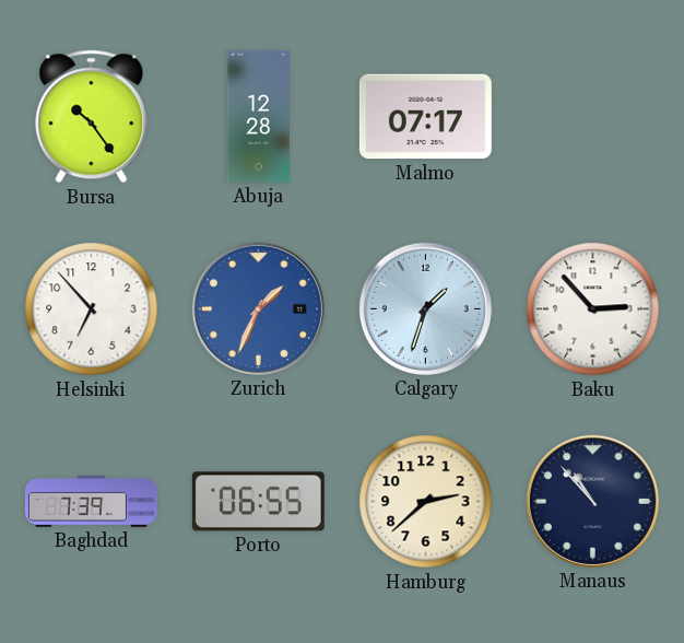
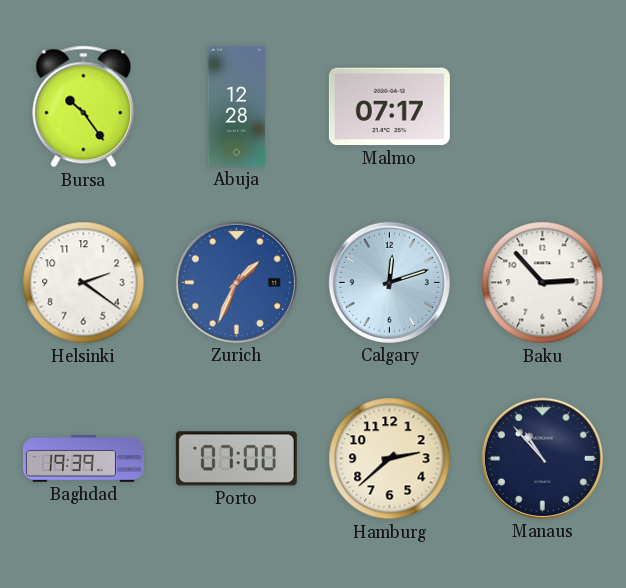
Helsinki: 6:53 -> 2:21
Calgary: 1:33 -> 12:12
Baghdad: 7:39 -> 19:39
Porto: 06:55 -> 07:00
